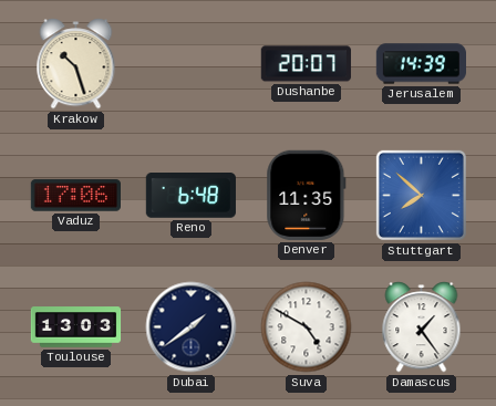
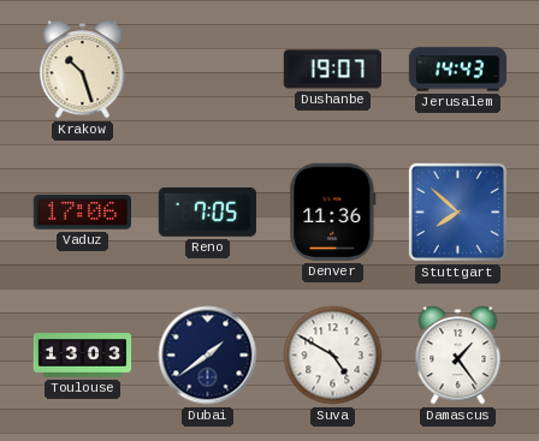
Dushanbe: 20:07 -> 19:07
Jerusalem: 14:39 -> 14:43
Reno: 6:48 -> 7:05
Denver: 11:35 -> 11:36
